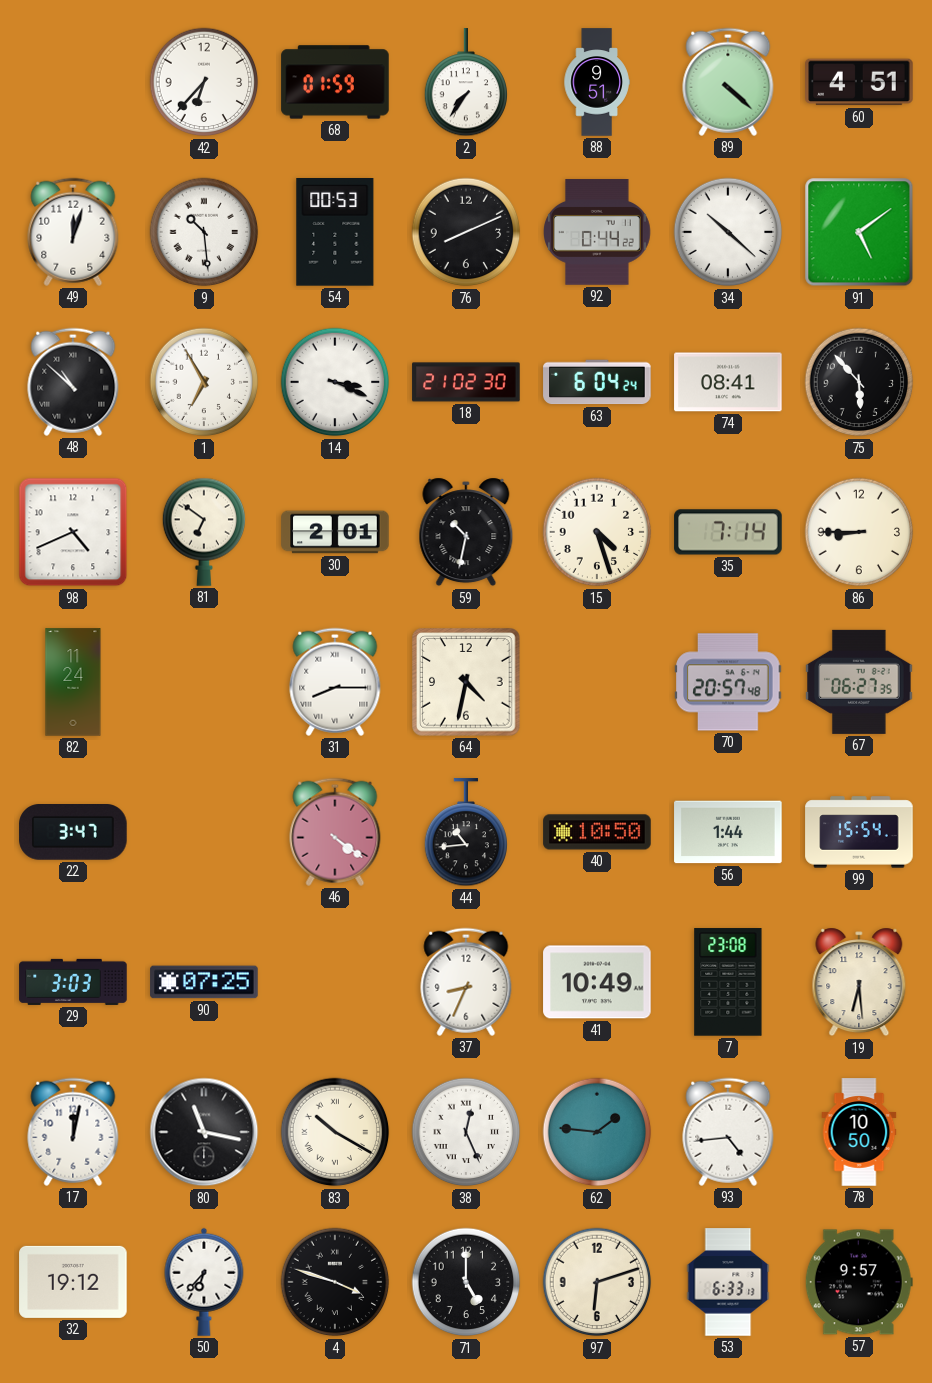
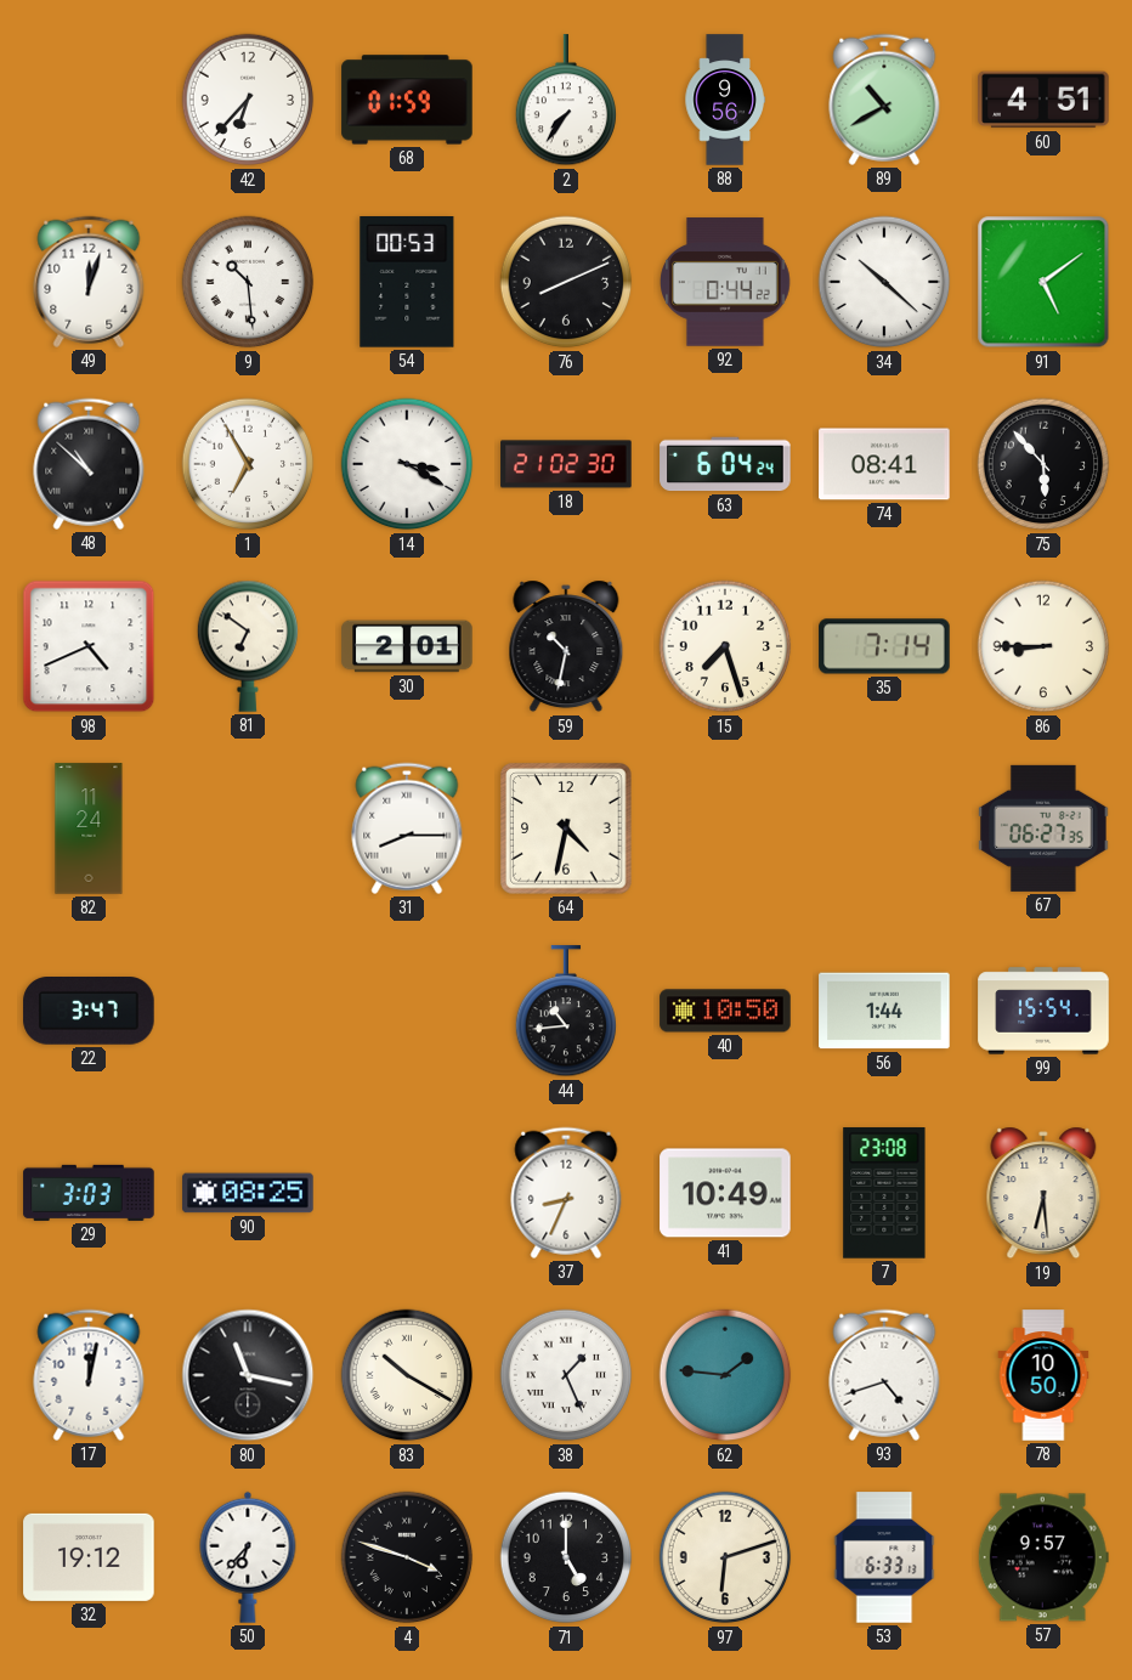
88: 9:51 -> 9:56
89: 4:22 -> 10:40
14: 3:19 -> 3:20
15: 4:27 -> 7:27
70: 20:57 -> none
46: 4:21 -> none
90: 07:25 -> 08:25
38: 12:26 -> 1:26
93: 4:44 -> 4:42
